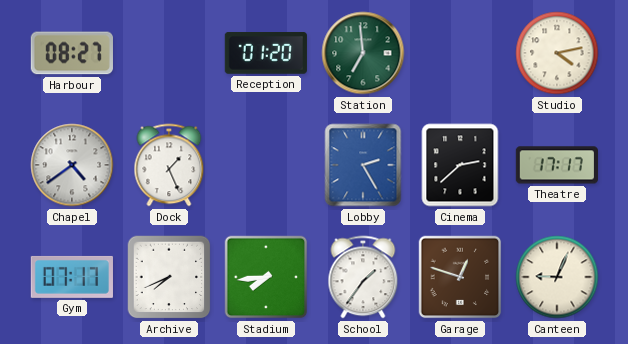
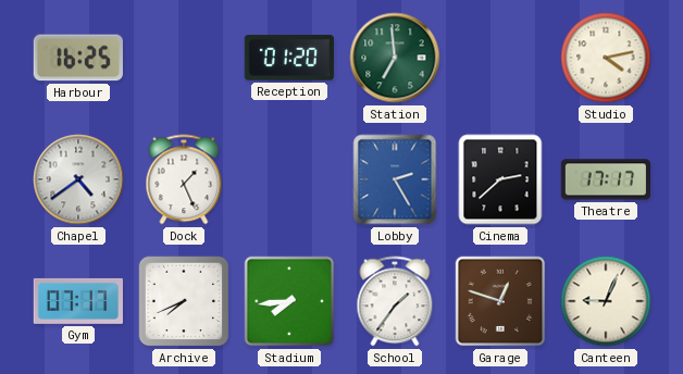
Harbour: 08:27 -> 16:25
